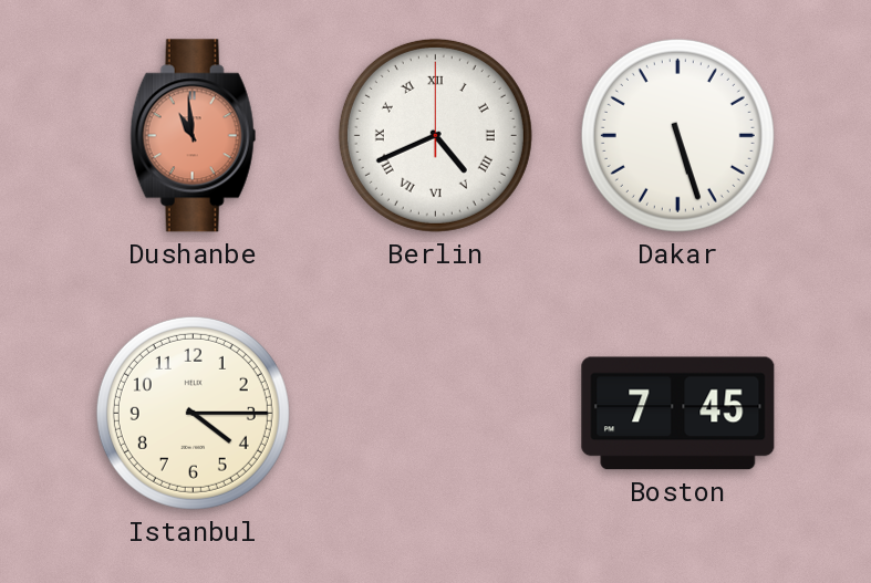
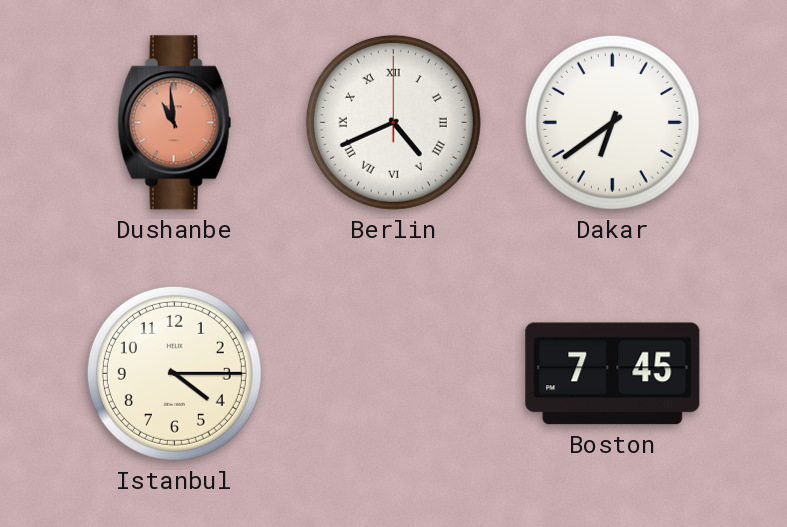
Dakar: 5:27 -> 6:39
